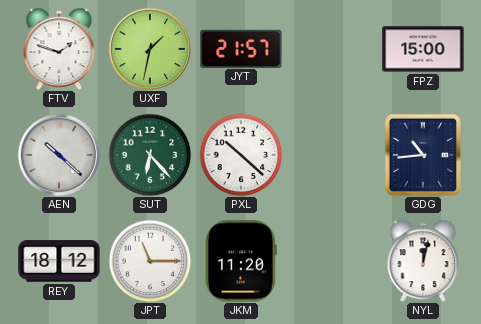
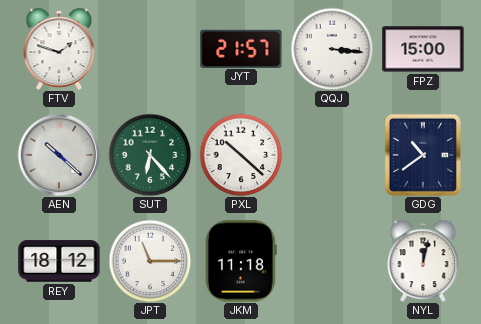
UXF: 1:32 -> none
QQJ: none -> 3:16
GDG: 10:44 -> 10:39
JKM: 11:20 -> 11:18
